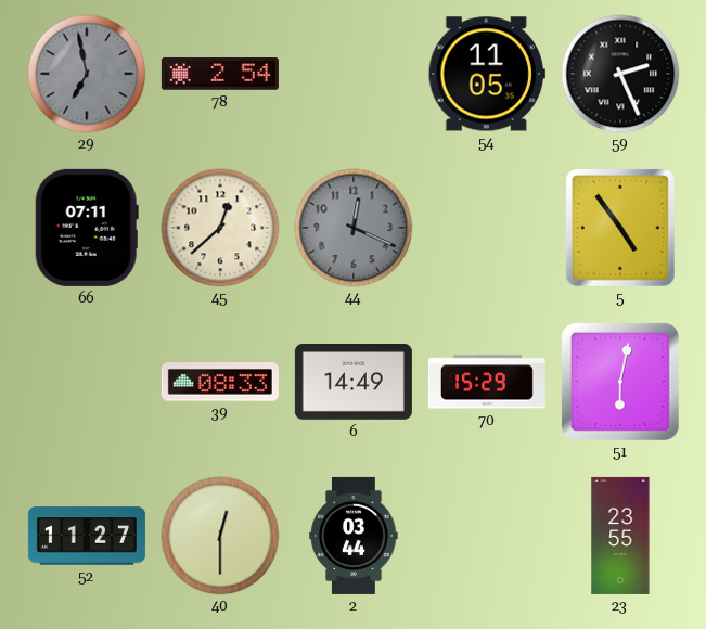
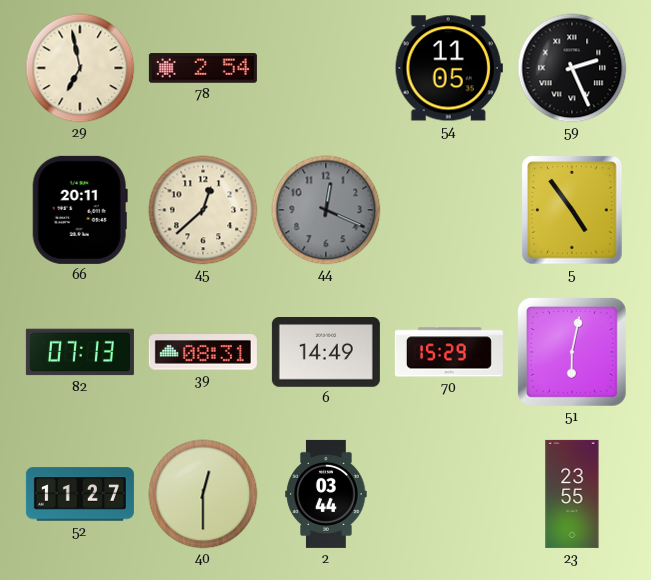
29 dial: grey -> cream
66: 07:11 -> 20:11
82: none -> 07:13
39: 08:33 -> 08:31
